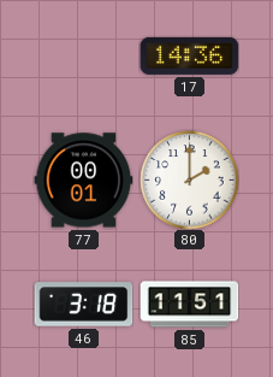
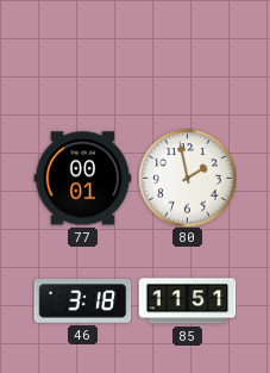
17: 14:36 -> none
80: 2:00 -> 1:58
